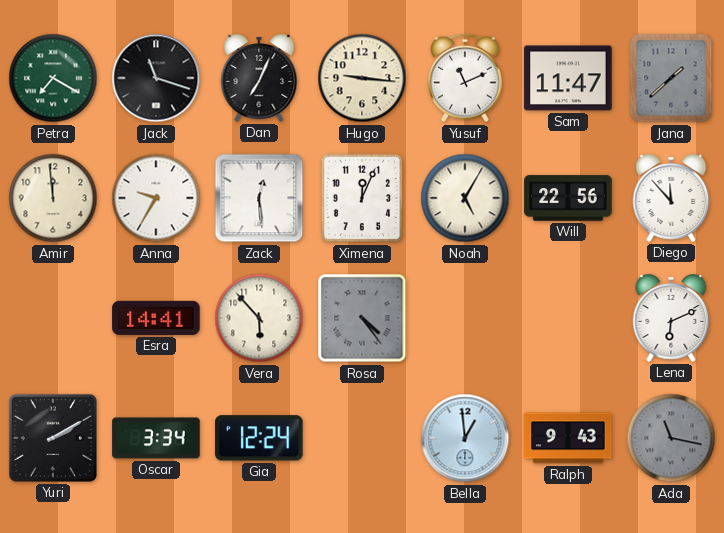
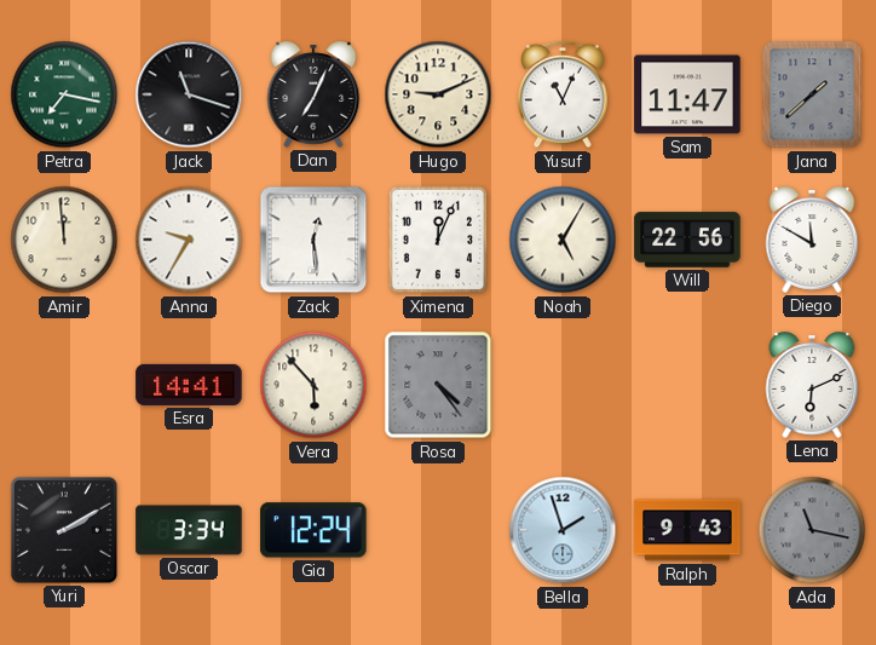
Petra: 7:20 -> 7:17
Hugo: 9:16 -> 9:11
Yusuf: 11:11 -> 11:04
Diego: 11:53 -> 11:50
Bella: 12:59 -> 1:57
